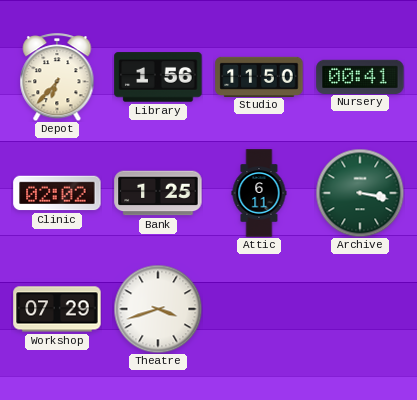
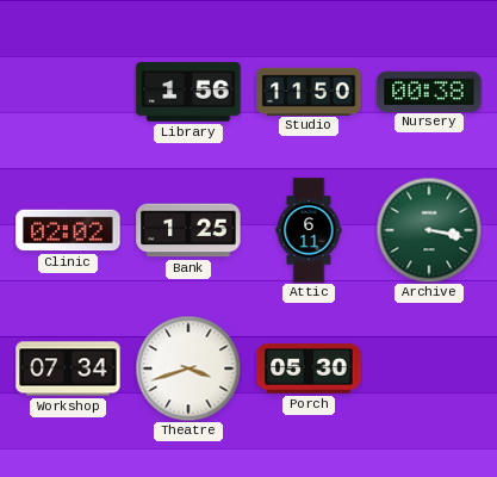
Depot: 6:37 -> none
Nursery: 00:41 -> 00:38
Workshop: 07:29 -> 07:34
Porch: none -> 05:30
